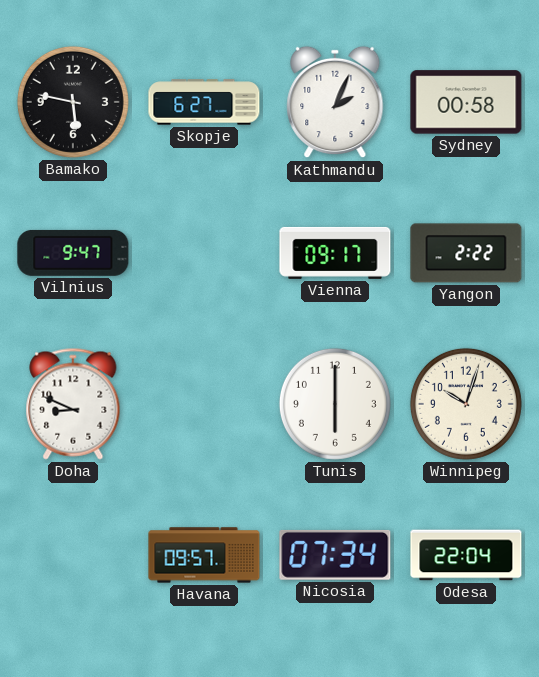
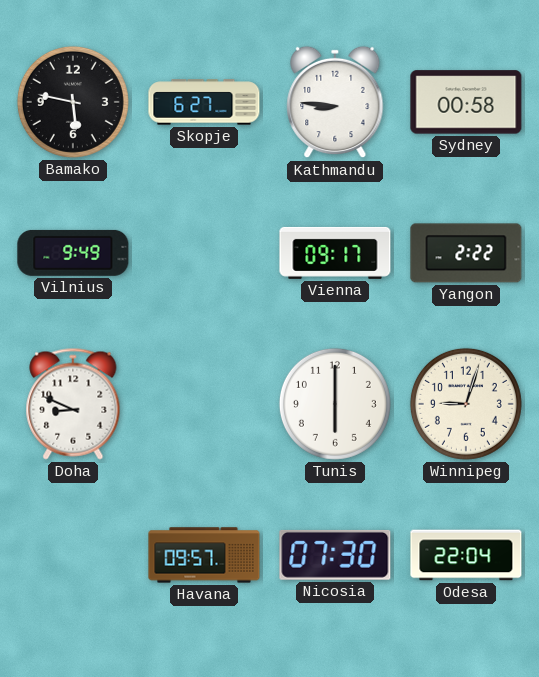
Kathmandu: 2:04 -> 8:46
Vilnius: 9:47 -> 9:49
Winnipeg: 10:03 -> 9:03
Nicosia: 07:34 -> 07:30
